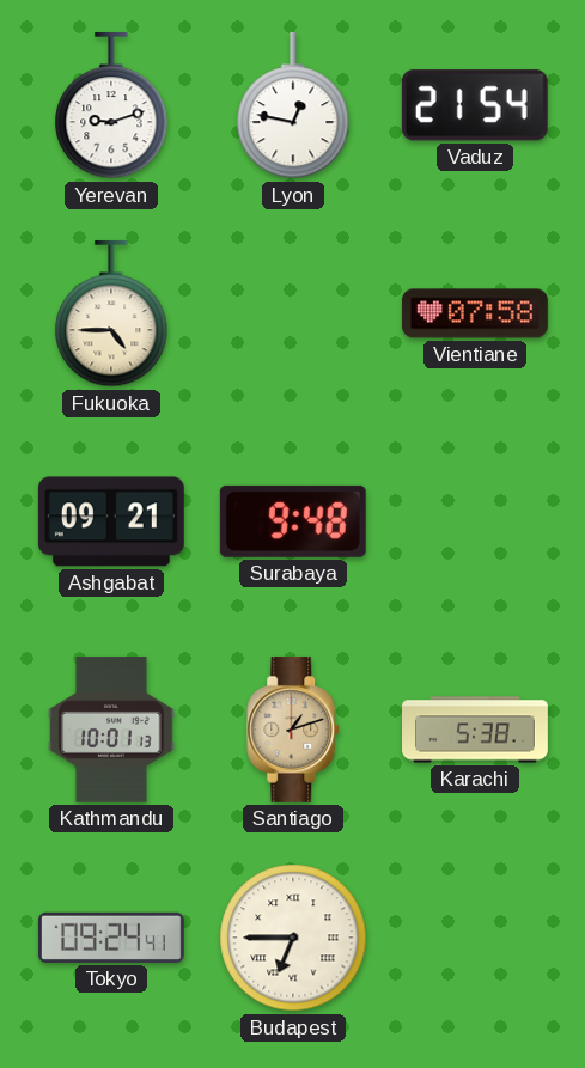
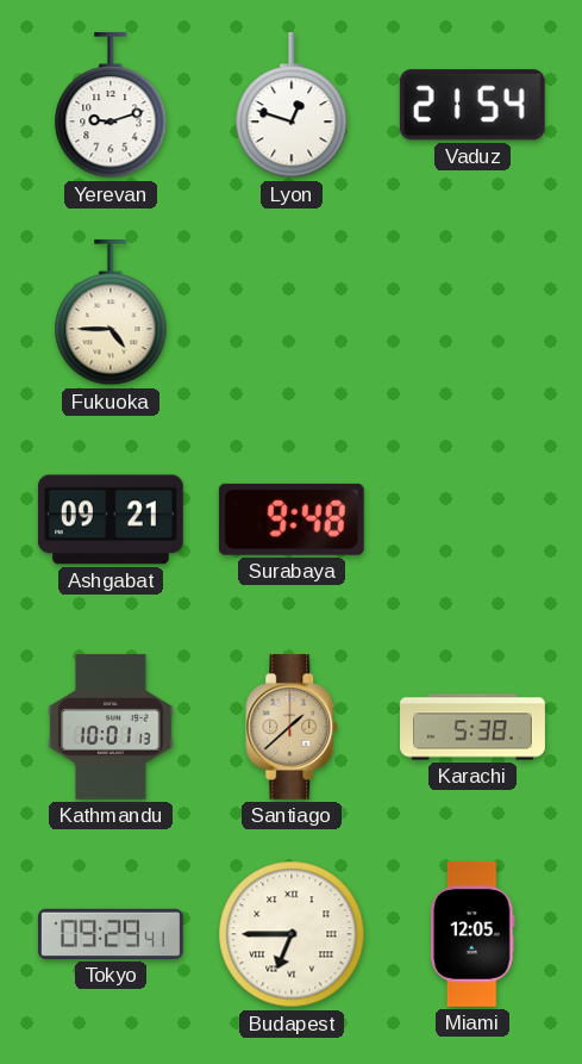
Lyon: 12:47 -> 12:48
Vientiane: 07:58 -> none
Santiago: 1:12 -> 1:38
Tokyo: 09:24 -> 09:29
Miami: none -> 12:05
